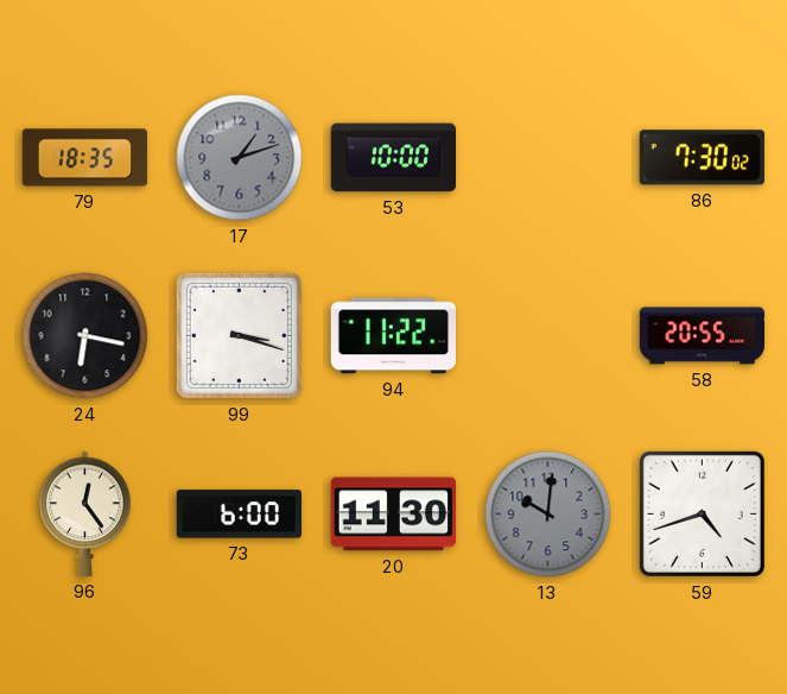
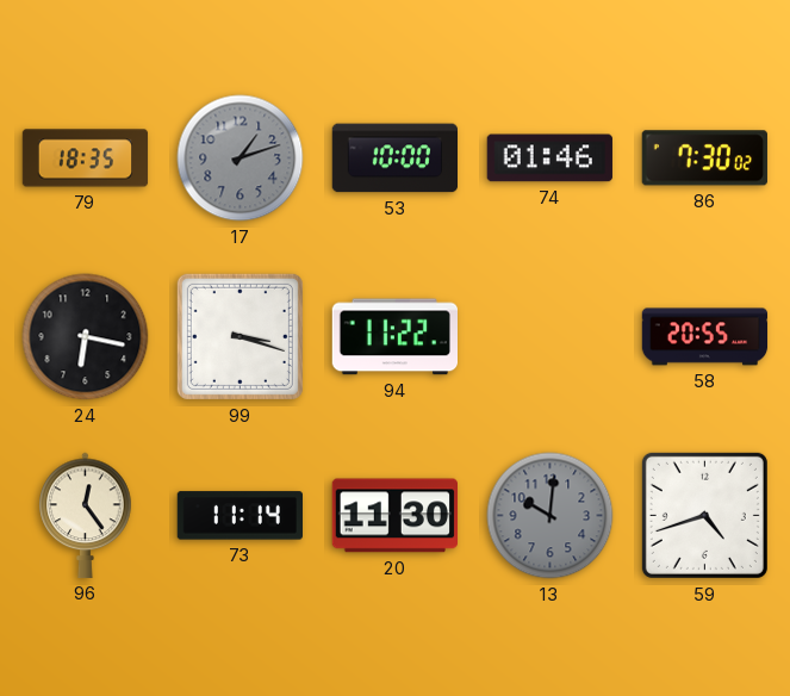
74: none -> 01:46
73: 6:00 -> 11:14
